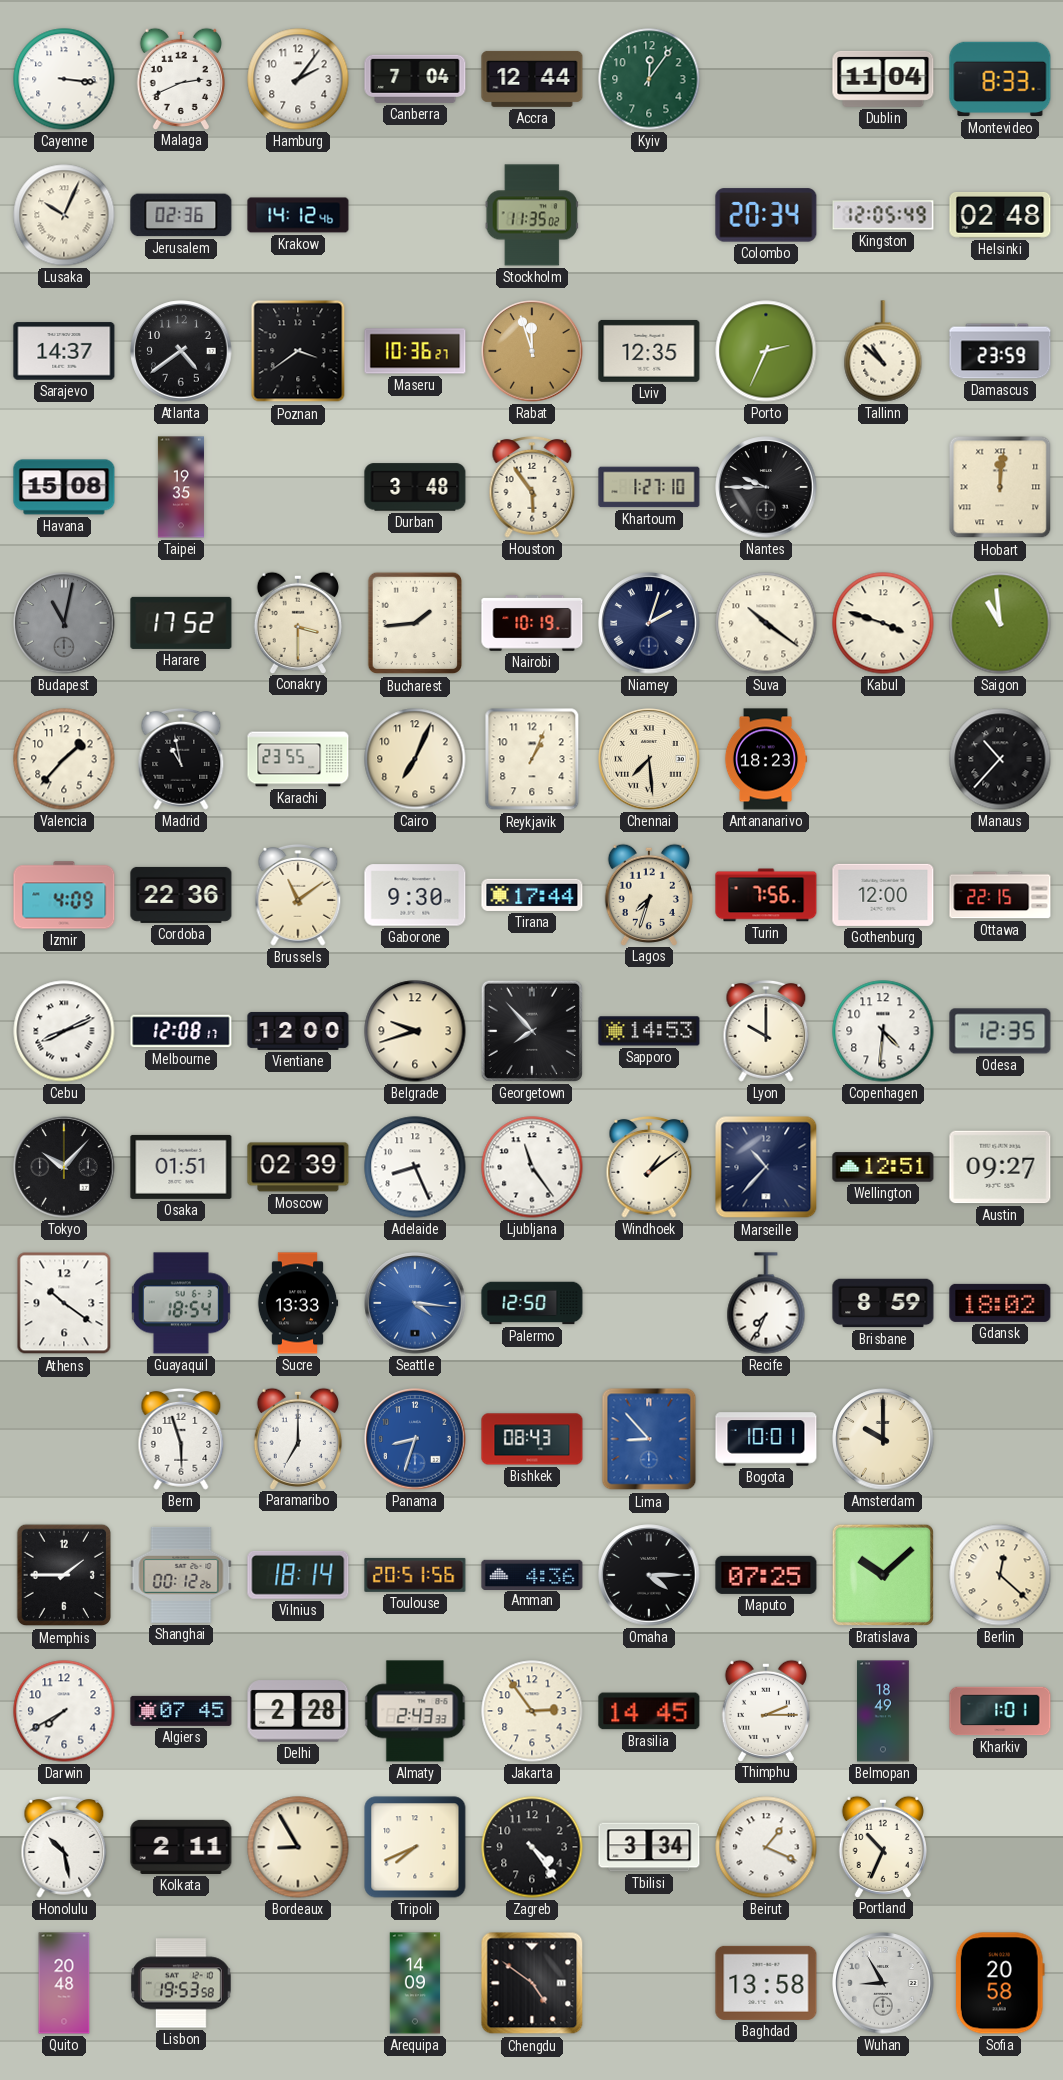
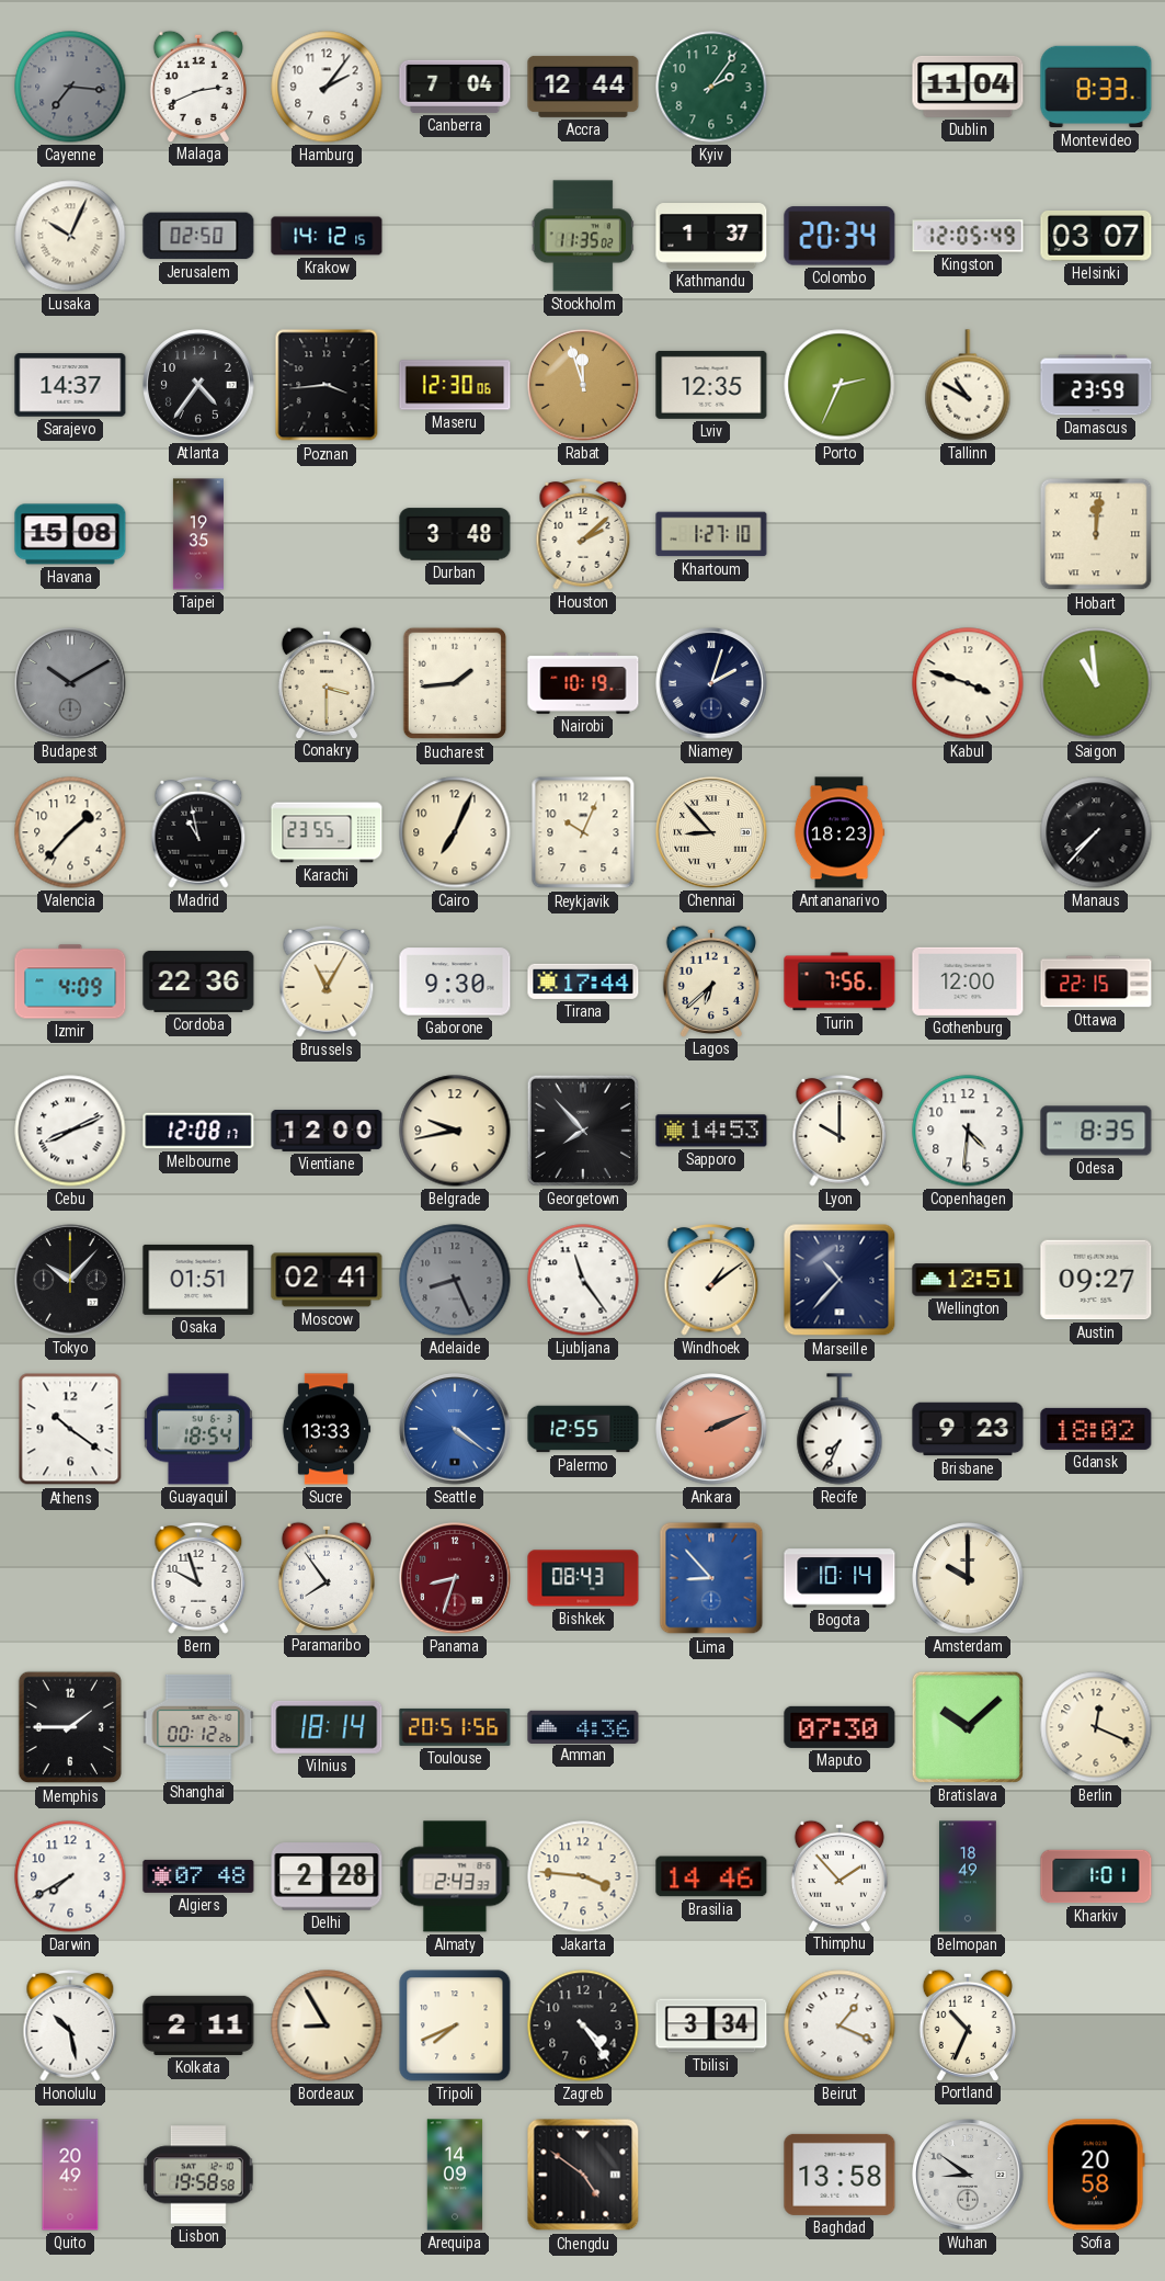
Cayenne: 3:16 -> 7:16
Cayenne dial: white -> grey
Kyiv: 12:06 -> 2:06
Jerusalem: 02:36 -> 02:50
Krakow: 14:12:46 -> 14:12:15
Kathmandu: none -> 1:37
Helsinki: 02:48 -> 03:07
Atlanta: 4:39 -> 4:36
Poznan: 3:39 -> 3:44
Maseru: 10:36 -> 12:30
Tallinn: 10:52 -> 10:50
Houston: 5:54 -> 2:08
Nantes: 9:45 -> none
Budapest: 11:02 -> 10:10
Harare: 17:52 -> none
Suva: 10:21 -> none
Reykjavik: 1:04 -> 10:04
Chennai: 7:29 -> 8:53
Manaus: 10:37 -> 7:37
Brussels: 11:09 -> 11:05
Lagos: 7:33 -> 6:38
Belgrade: 9:42 -> 9:43
Odesa: 12:35 -> 8:35
Moscow: 02:39 -> 02:41
Adelaide dial: white -> grey
Seattle: 4:16 -> 4:21
Palermo: 12:50 -> 12:55
Ankara: none -> 2:11
Brisbane: 8:59 -> 9:23
Bern: 5:57 -> 9:57
Paramaribo: 7:00 -> 7:54
Panama dial: blue -> burgundy
Bogota: 10:01 -> 10:14
Omaha: 4:15 -> none
Maputo: 07:25 -> 07:30
Berlin: 12:22 -> 12:19
Algiers: 07:45 -> 07:48
Jakarta: 2:54 -> 3:46
Brasilia: 14:45 -> 14:46
Thimphu: 2:15 -> 1:53
Quito: 20:48 -> 20:49
Lisbon: 19:53 -> 19:58
Wuhan: 8:55 -> 8:51
